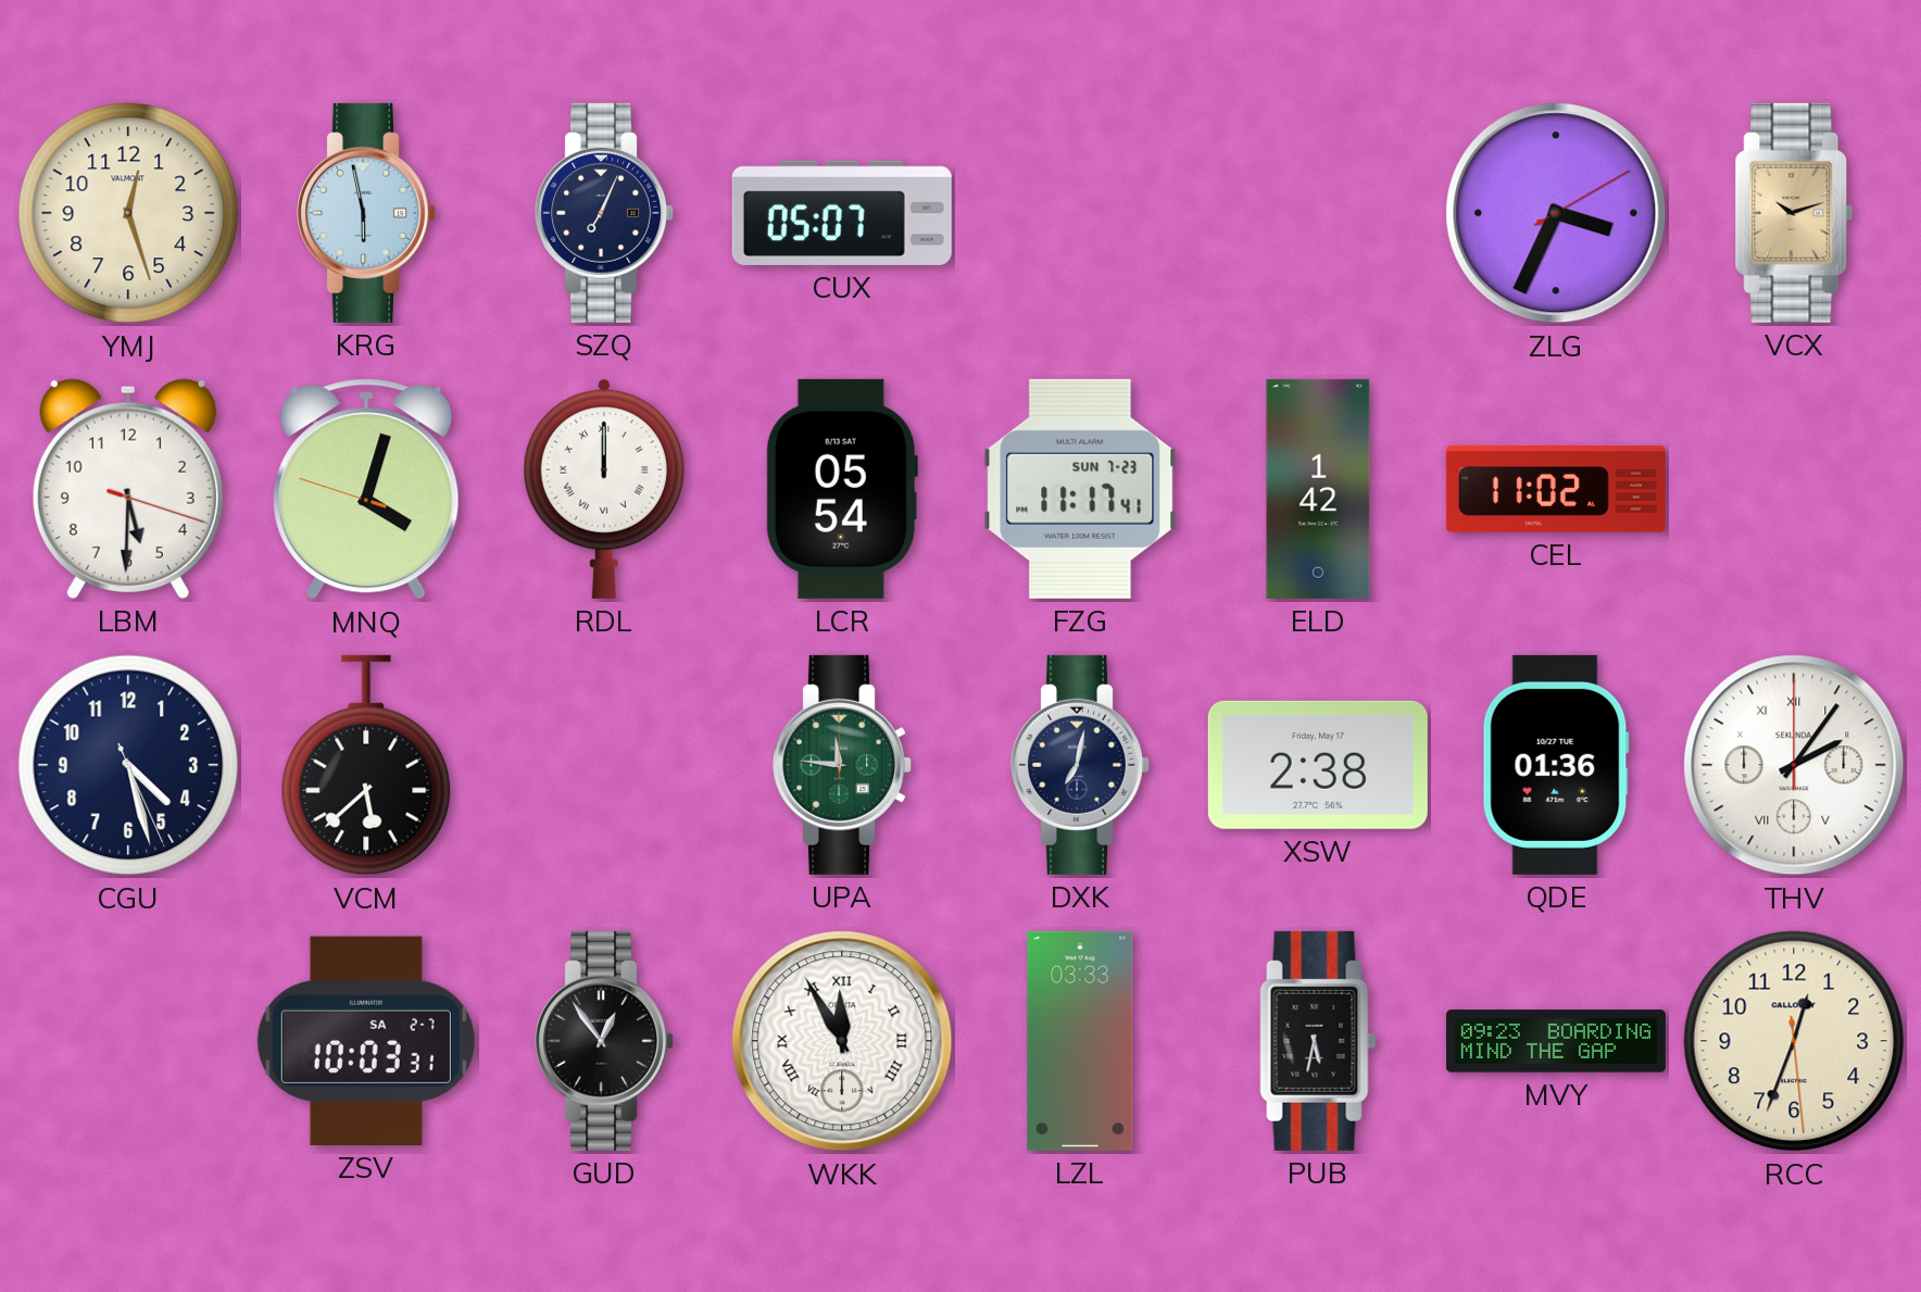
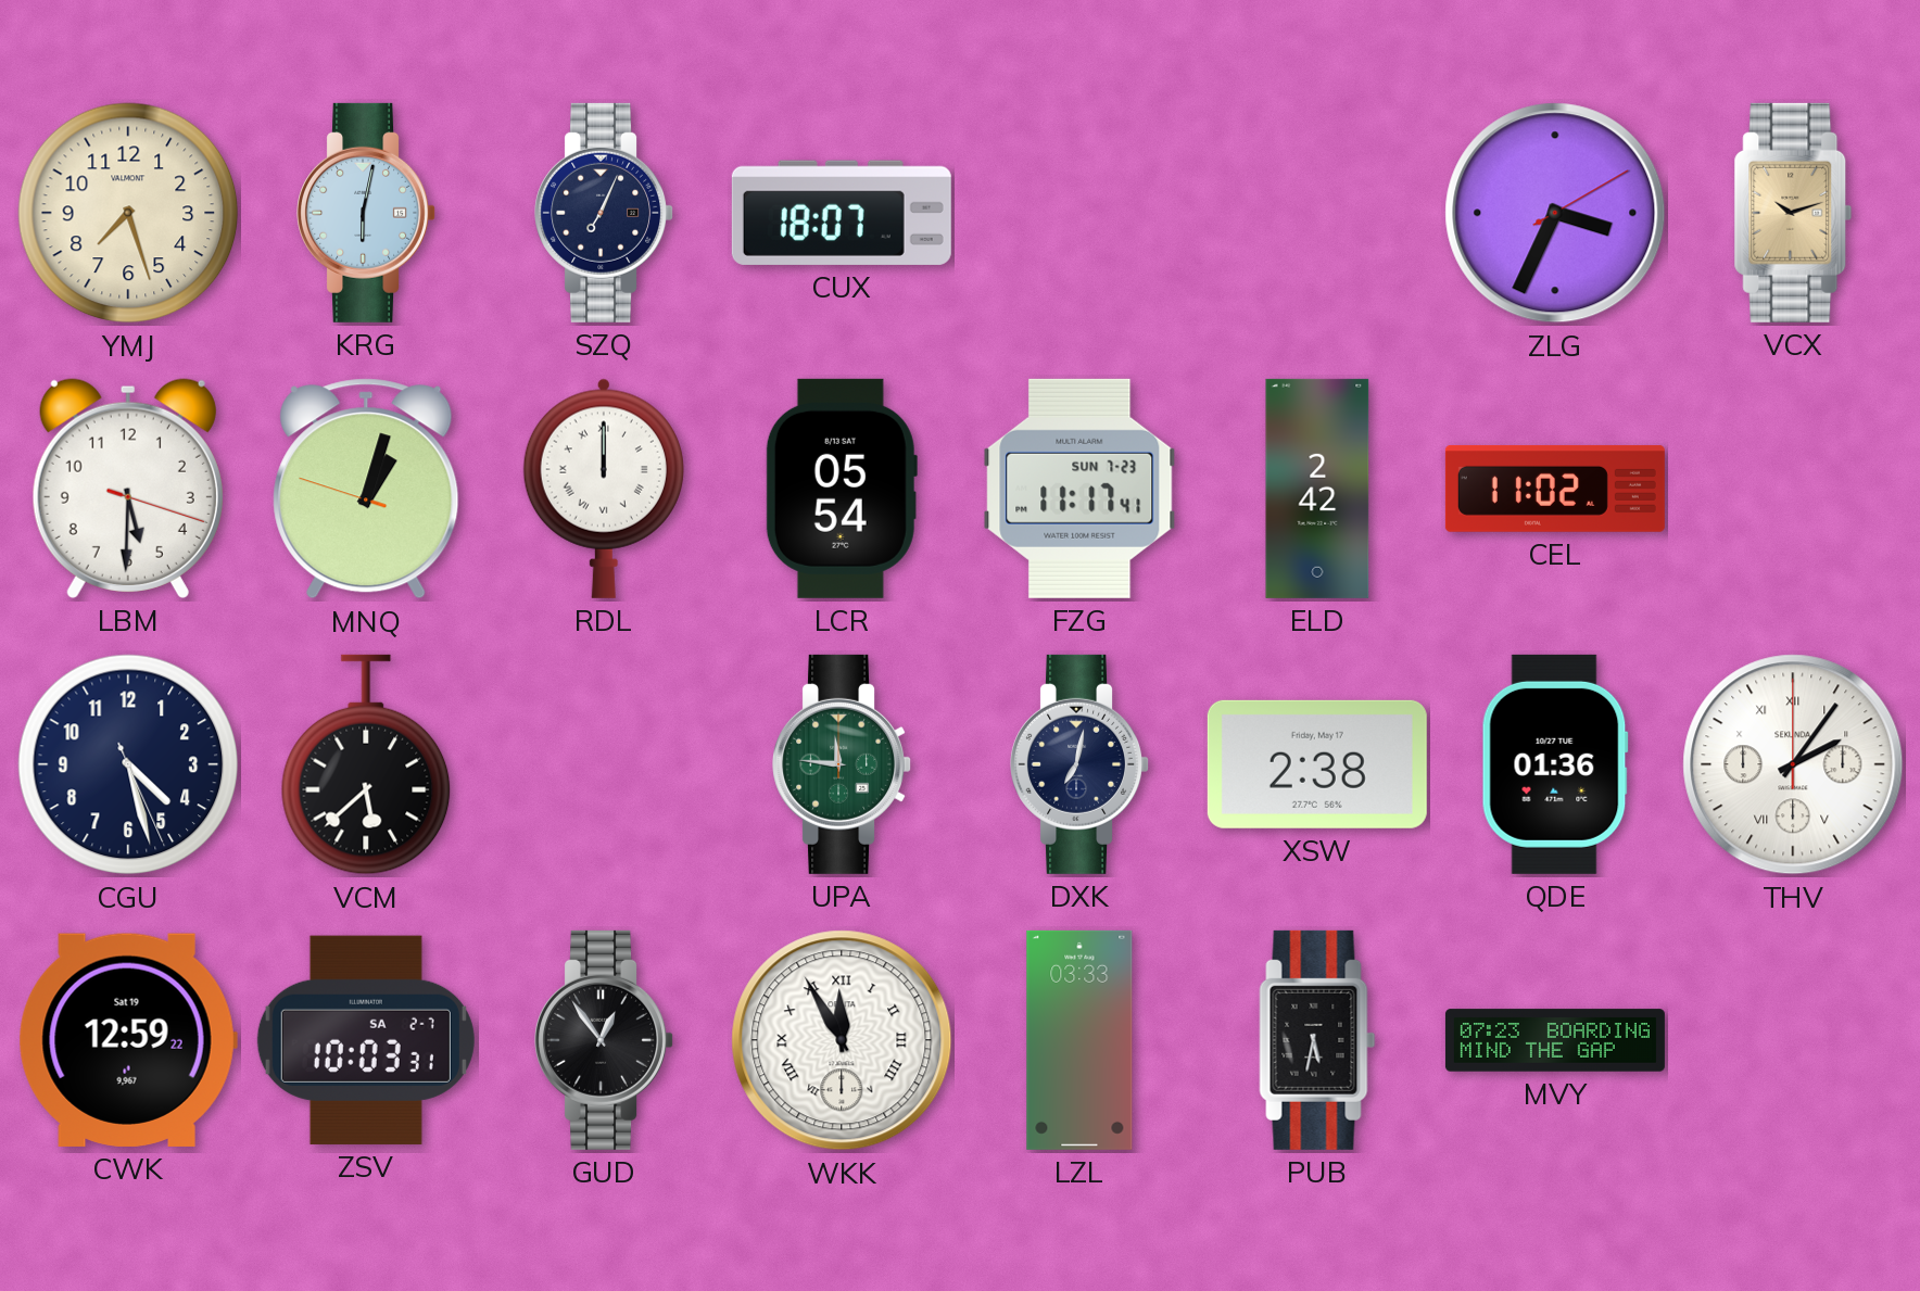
YMJ: 12:27 -> 7:27
KRG: 5:58 -> 6:02
CUX: 05:07 -> 18:07
MNQ: 4:02 -> 1:02
ELD: 1:42 -> 2:42
CWK: none -> 12:59
MVY: 09:23 -> 07:23
RCC: 12:33 -> none
